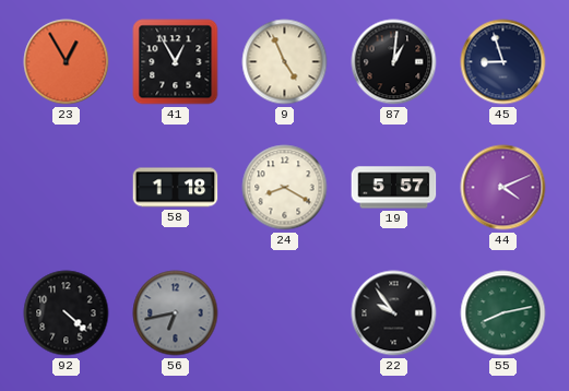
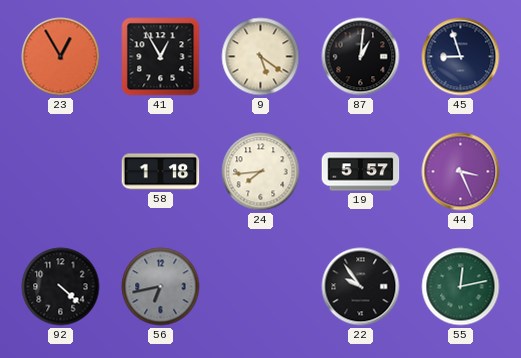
9: 4:56 -> 5:21
24: 8:20 -> 7:44
44: 4:11 -> 3:26
55: 8:13 -> 12:13
